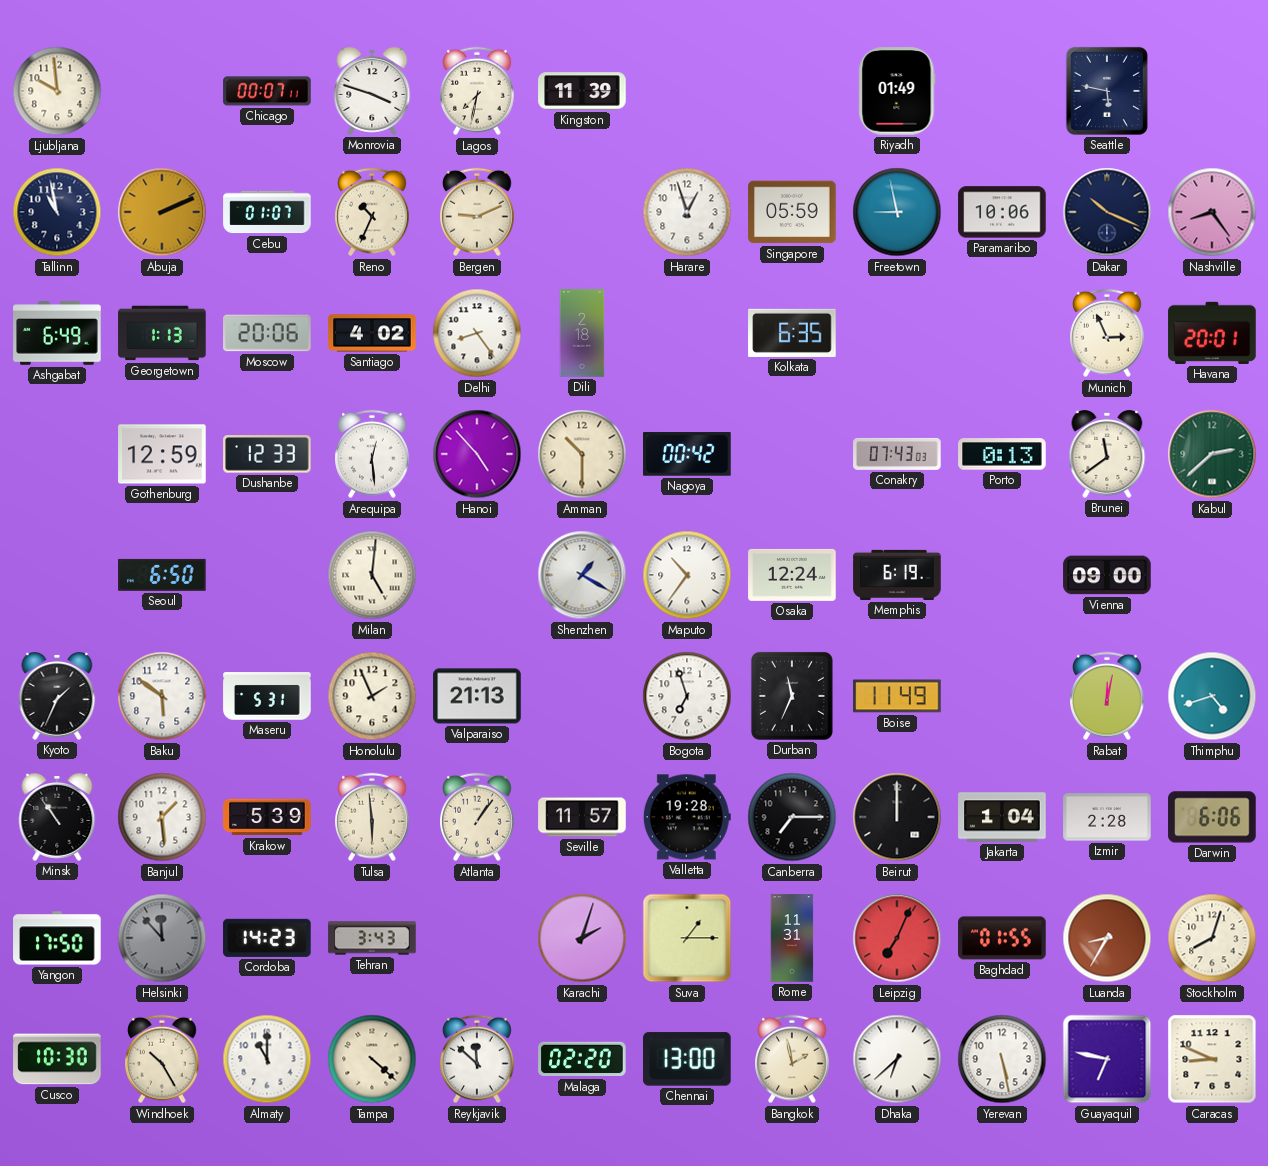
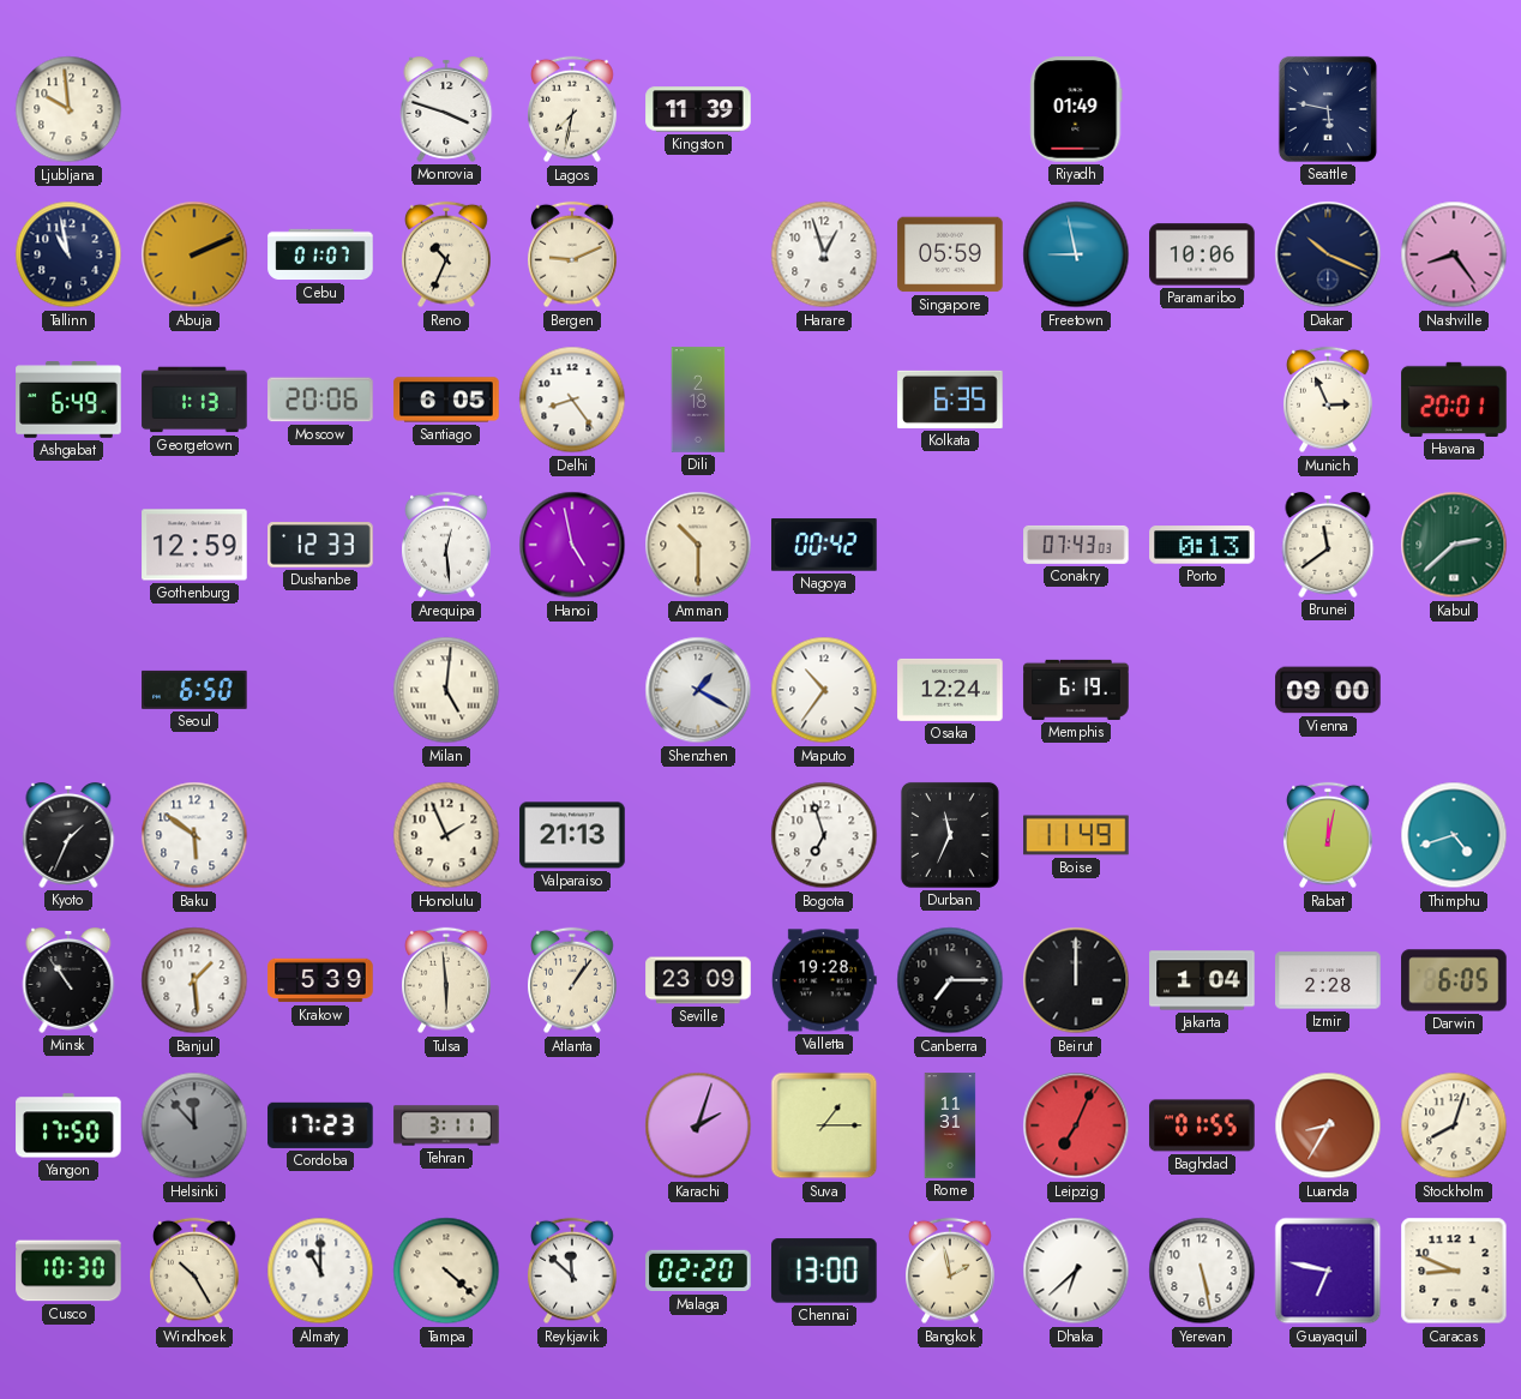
Chicago: 00:07 -> none
Santiago: 4:02 -> 6:05
Hanoi: 4:53 -> 4:58
Maseru: 5:31 -> none
Seville: 11:57 -> 23:09
Darwin: 6:06 -> 6:05
Cordoba: 14:23 -> 17:23
Tehran: 3:43 -> 3:11
